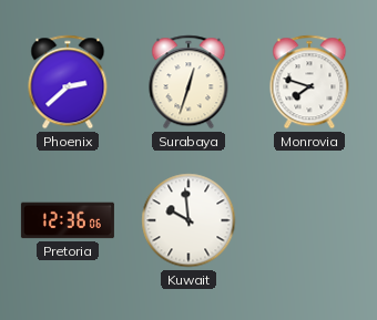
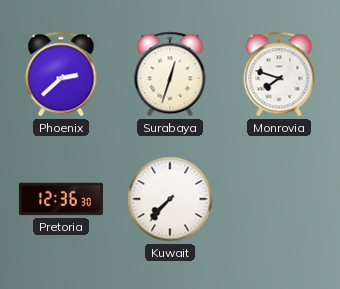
Pretoria: 12:36:06 -> 12:36:30
Kuwait: 9:59 -> 7:37
